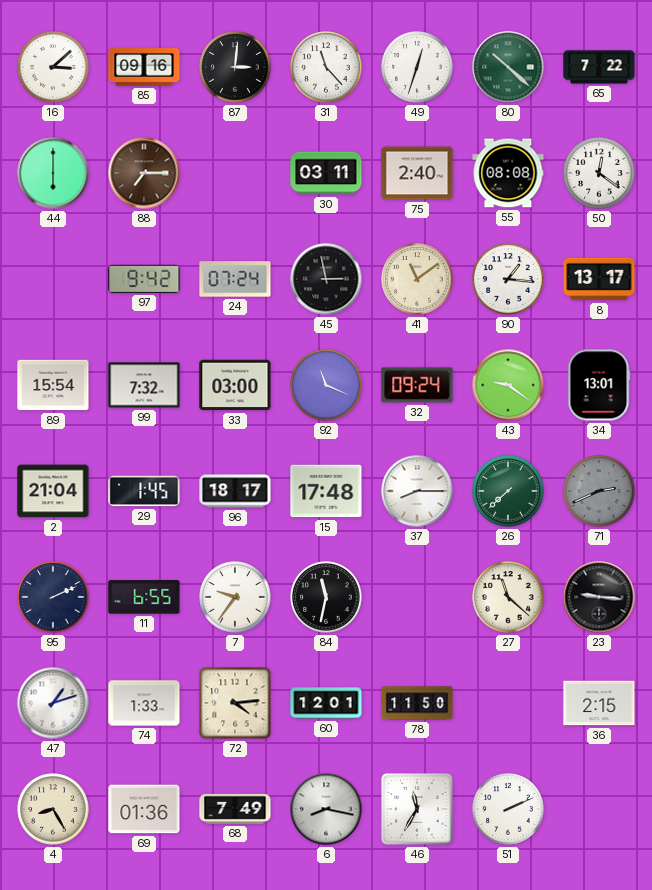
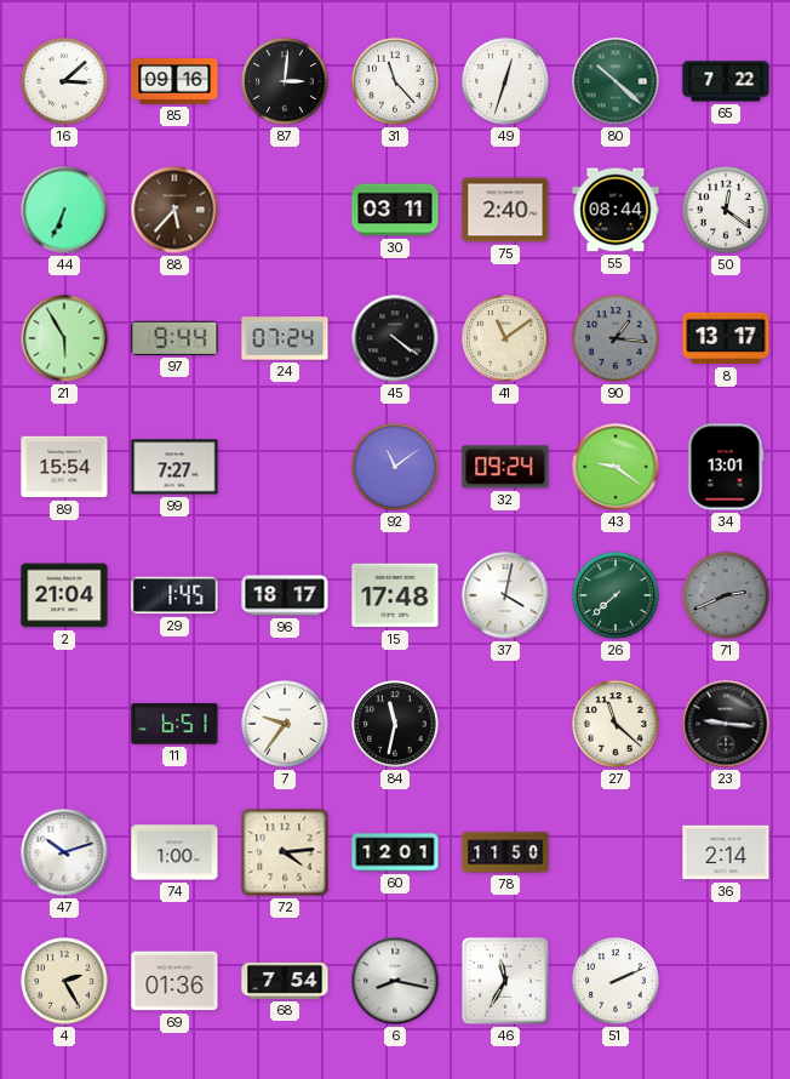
44: 6:00 -> 6:34
88: 7:15 -> 5:37
55: 08:08 -> 08:44
21: none -> 5:55
97: 9:42 -> 9:44
45: 2:58 -> 4:21
90 dial: white -> grey
99: 7:32 -> 7:27
33: 03:00 -> none
92: 11:19 -> 11:09
37: 8:15 -> 4:02
95: 2:11 -> none
11: 6:55 -> 6:51
47: 1:12 -> 10:12
74: 1:33 -> 1:00
36: 2:15 -> 2:14
4: 8:25 -> 2:25
68: 7:49 -> 7:54
